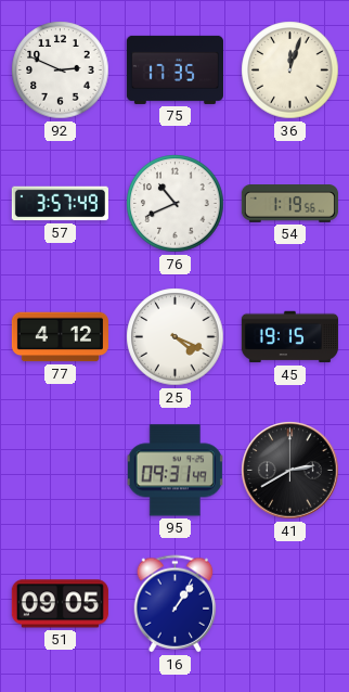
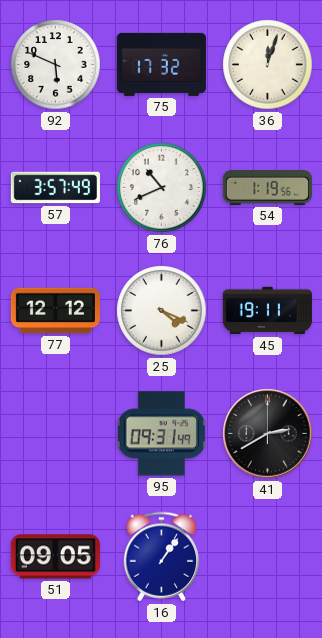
92: 2:49 -> 5:49
75: 17:35 -> 17:32
77: 4:12 -> 12:12
45: 19:15 -> 19:11
